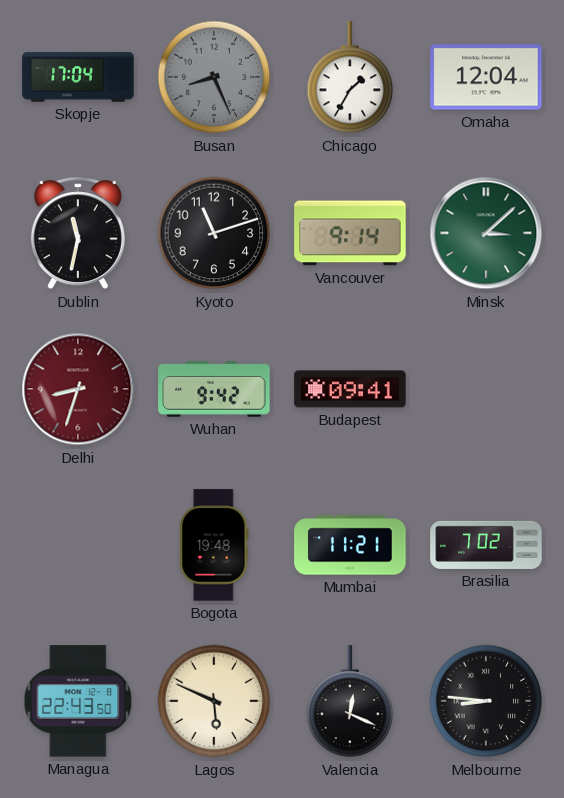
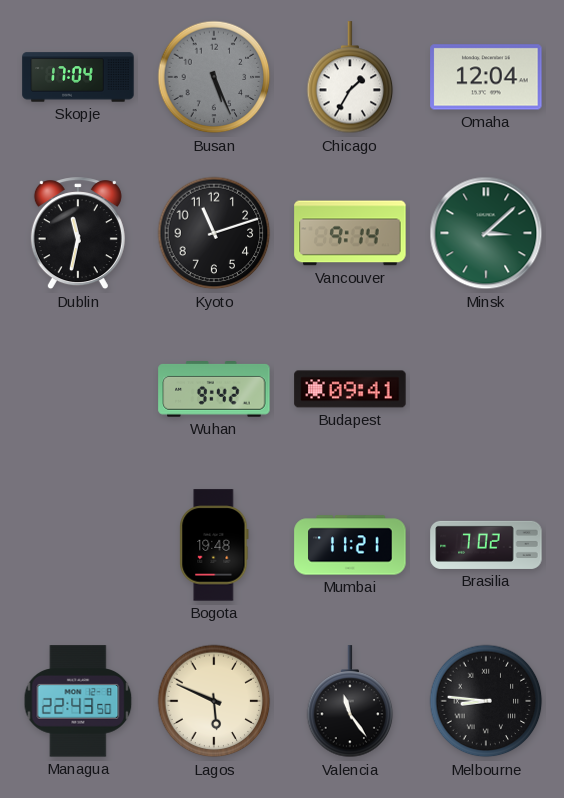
Busan: 8:26 -> 5:26
Delhi: 8:33 -> none
Valencia: 12:19 -> 11:24
